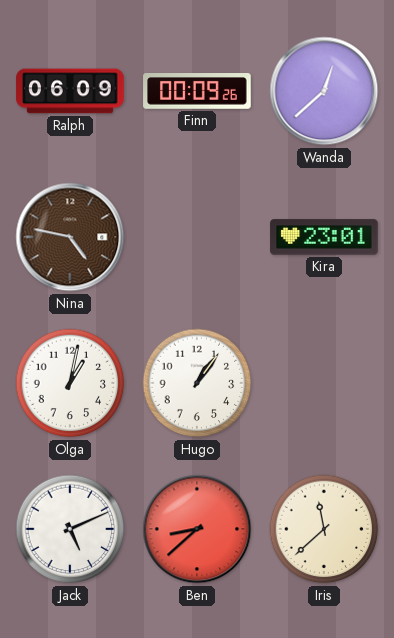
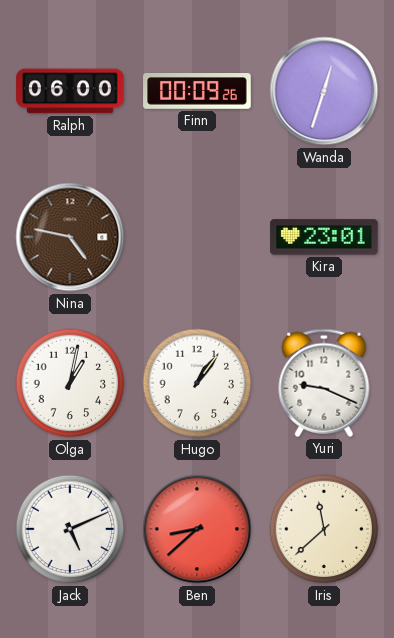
Ralph: 06:09 -> 06:00
Wanda: 12:38 -> 12:33
Yuri: none -> 9:19
